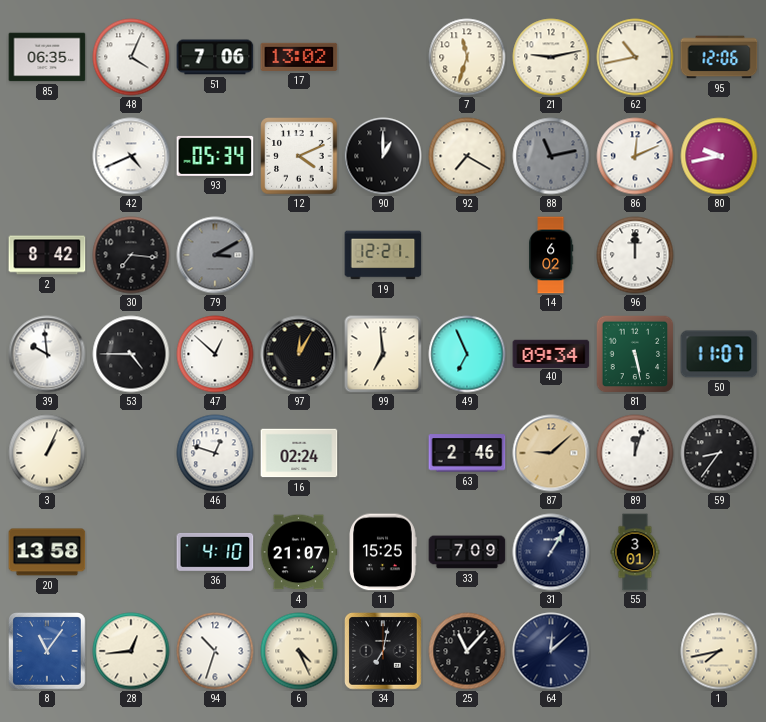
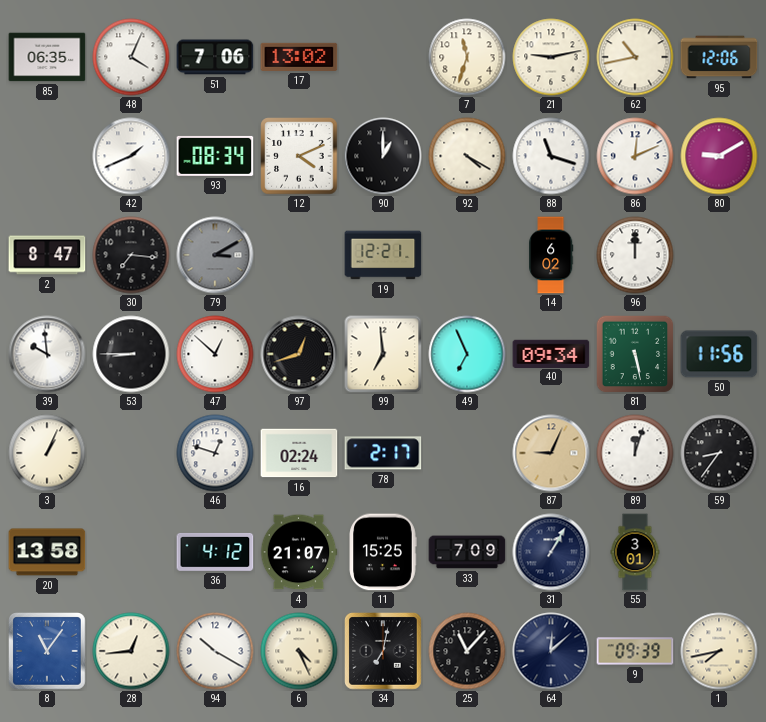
42: 4:41 -> 1:41
93: 05:34 -> 08:34
92: 7:20 -> 4:20
88: 11:13 -> 11:18
88 dial: grey -> white
80: 9:43 -> 9:10
2: 8:42 -> 8:47
53: 4:45 -> 8:45
97: 12:05 -> 12:42
50: 11:07 -> 11:56
78: none -> 2:17
63: 2:46 -> none
87: 9:08 -> 9:04
36: 4:10 -> 4:12
94: 10:33 -> 10:20
9: none -> 09:39
